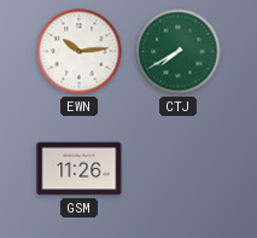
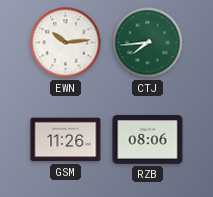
CTJ: 7:40 -> 7:44
RZB: none -> 08:06
